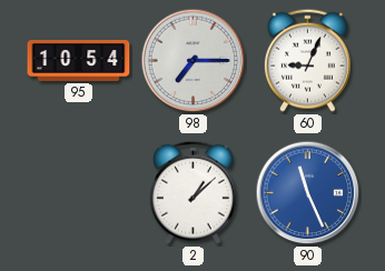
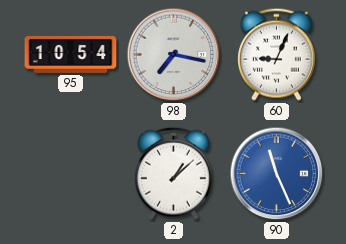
98: 7:15 -> 7:17
